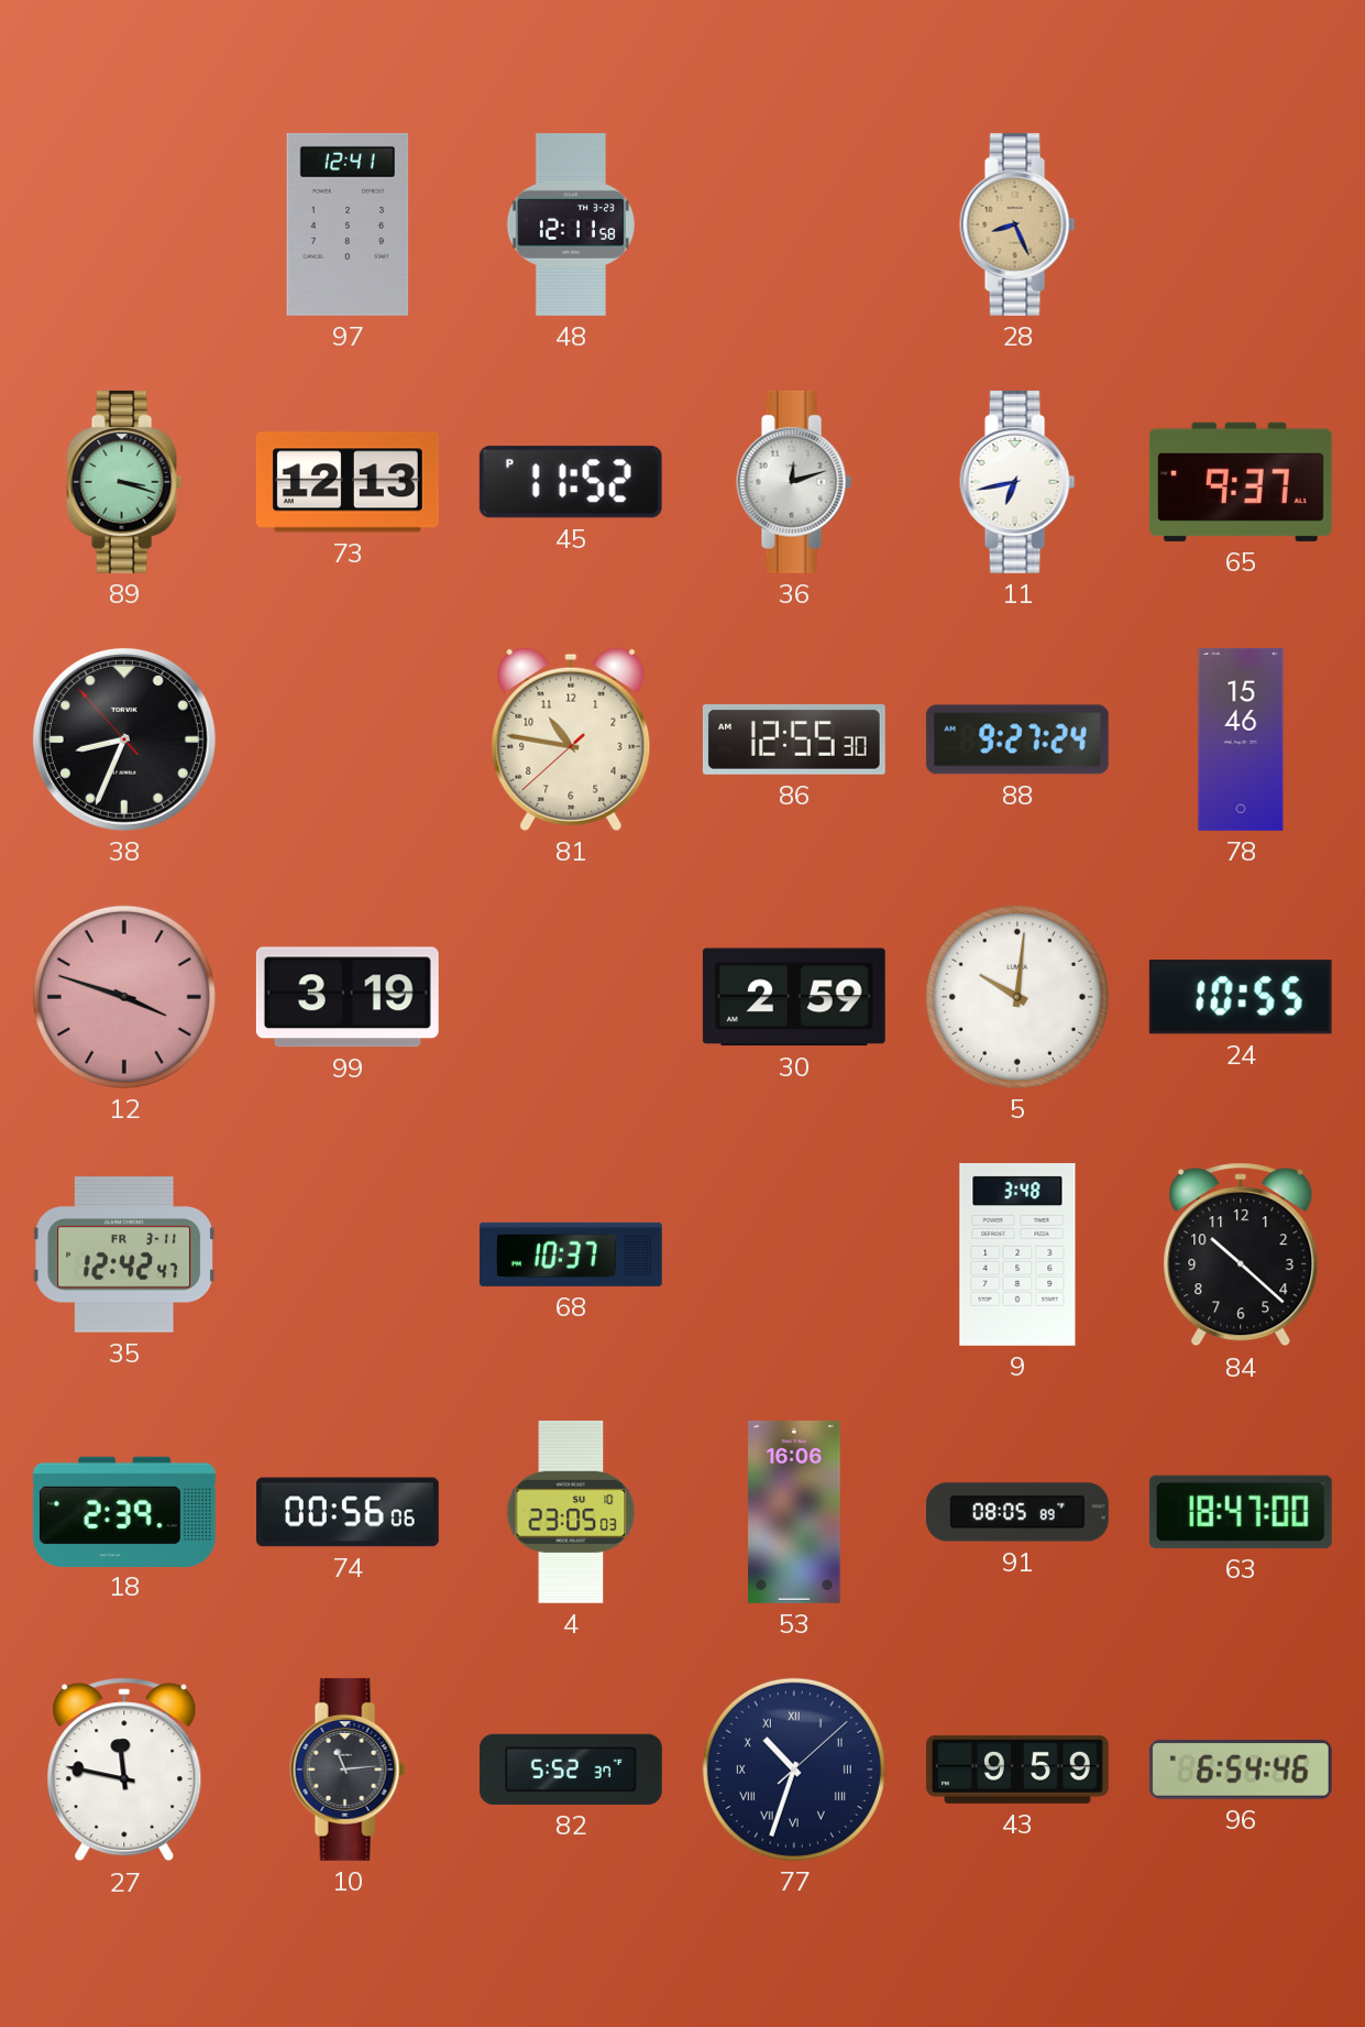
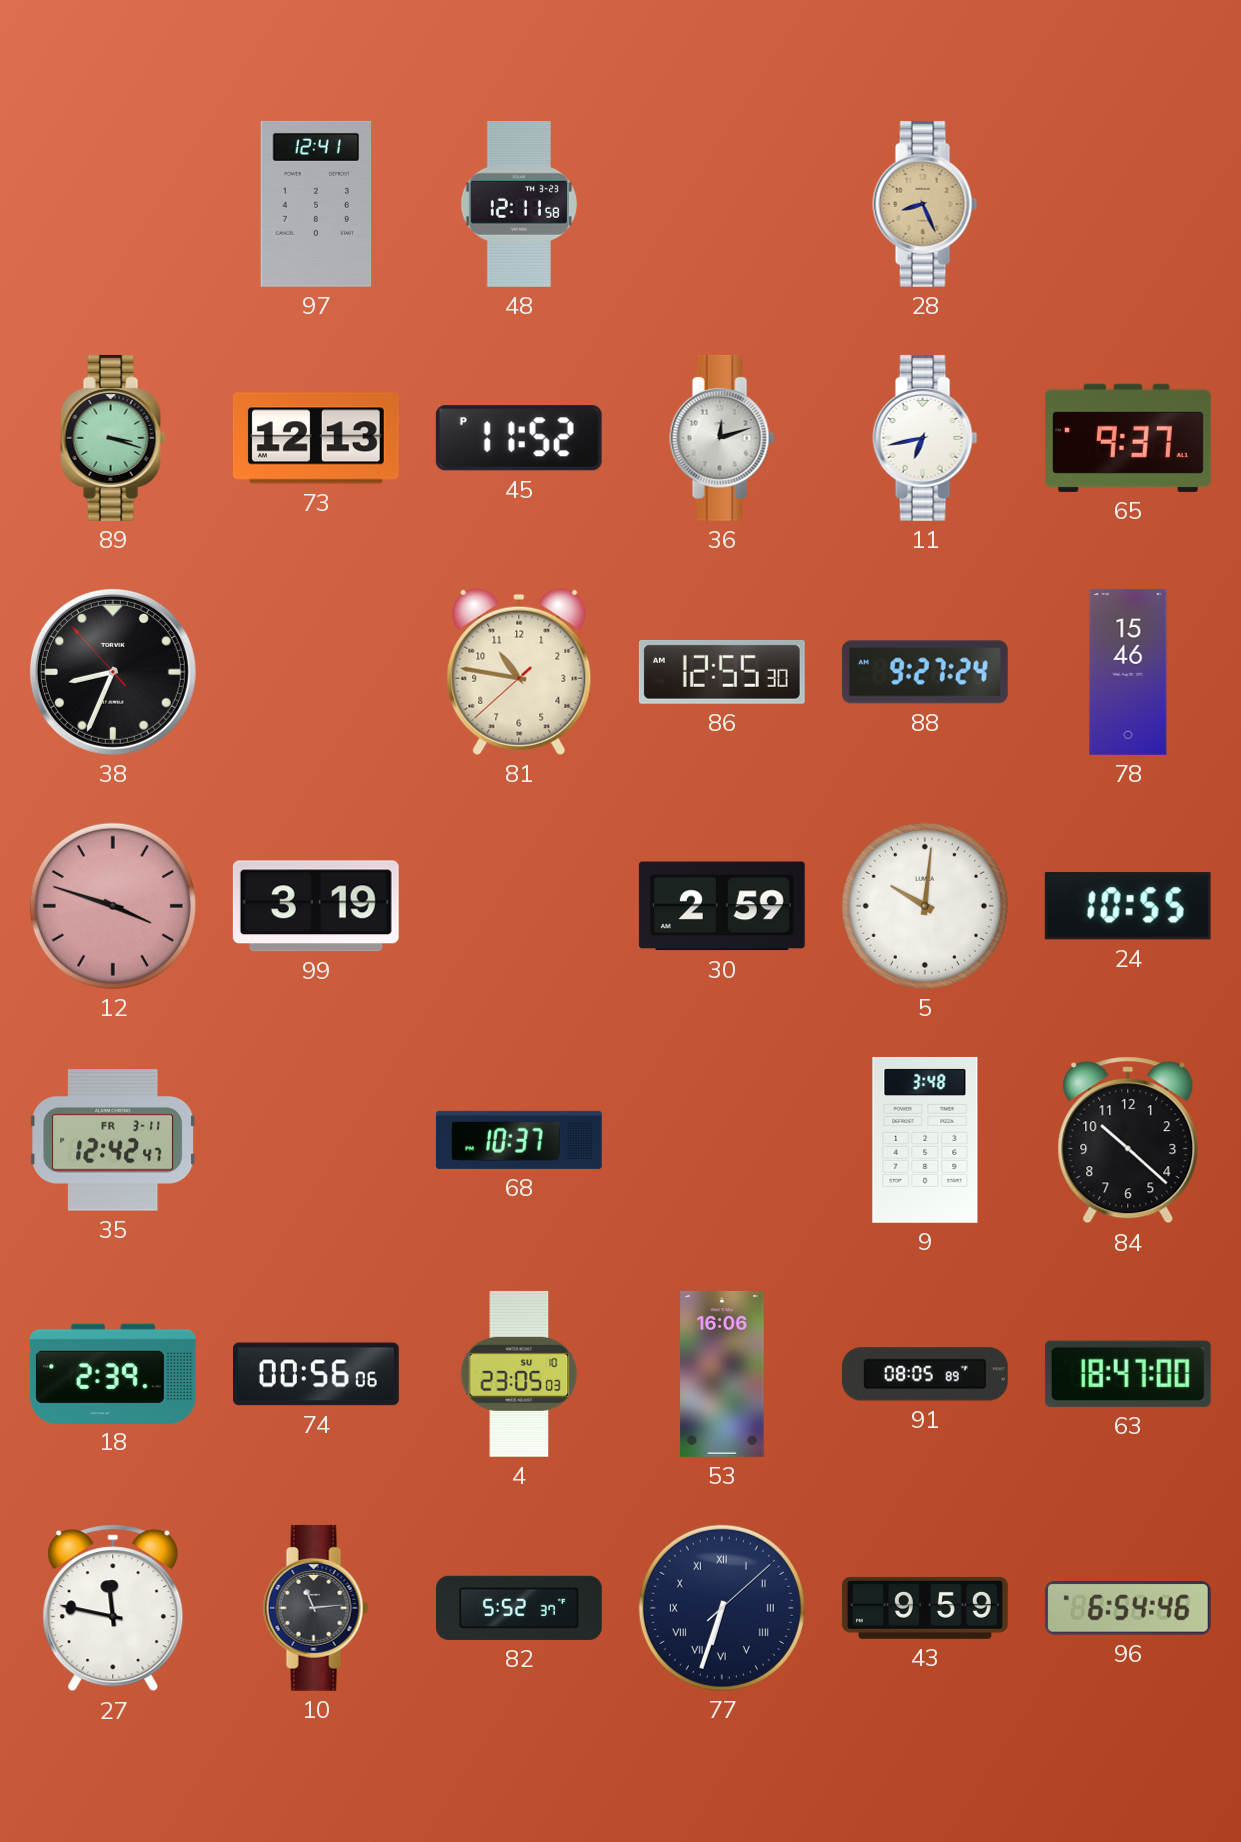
77: 10:33 -> 6:33
